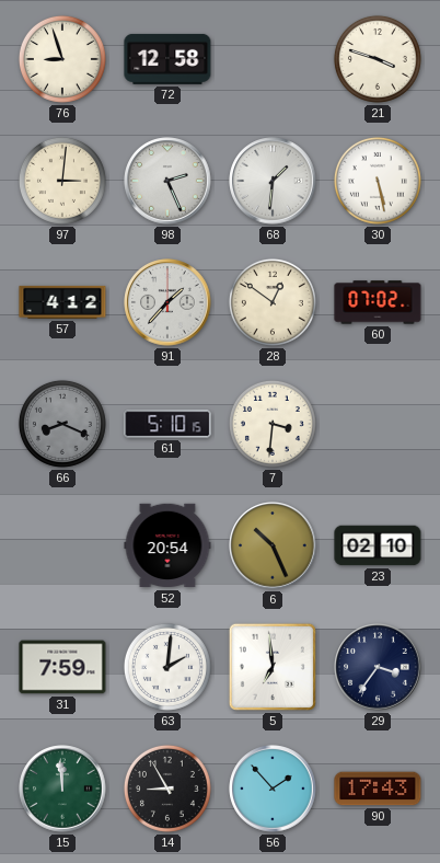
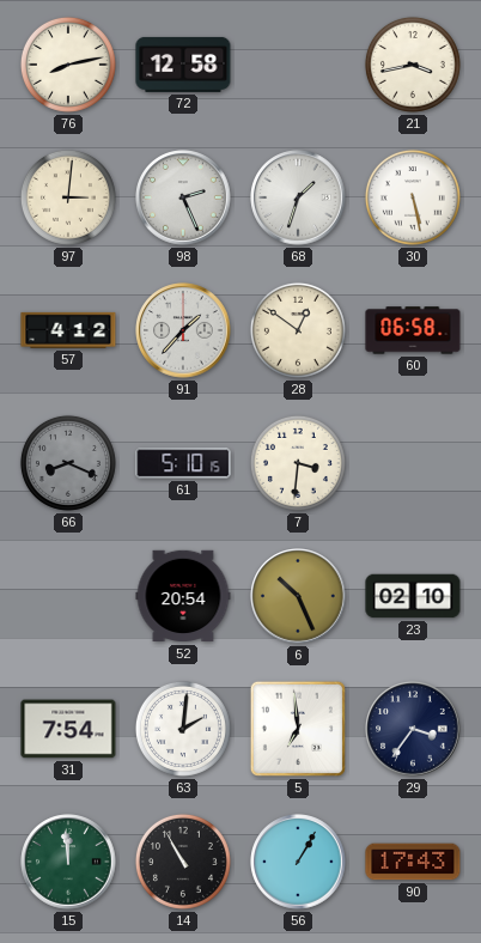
76: 8:57 -> 8:13
21: 3:48 -> 3:43
68: 1:31 -> 1:33
60: 07:02 -> 06:58
31: 7:59 -> 7:54
14: 8:55 -> 10:55
56: 1:53 -> 1:05
